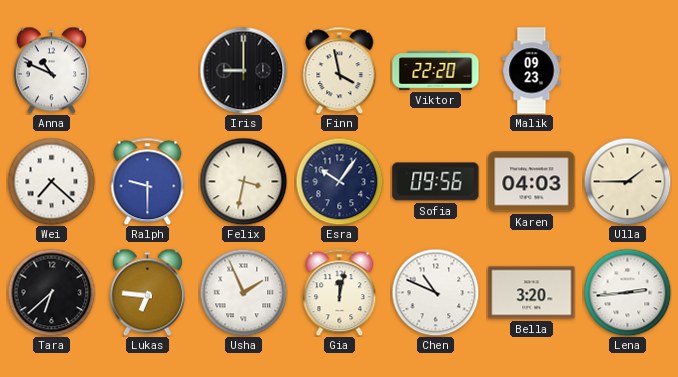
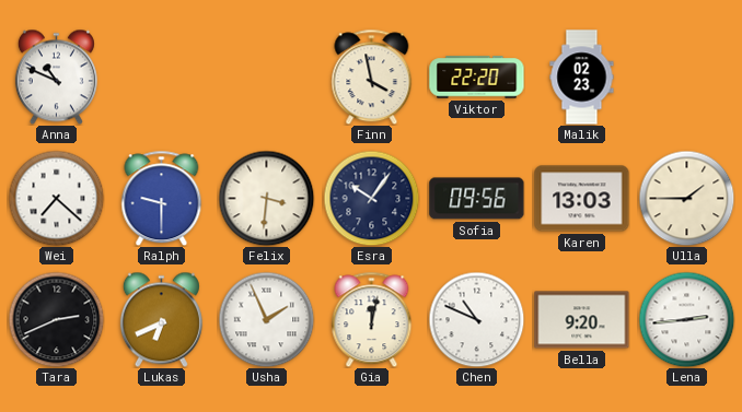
Iris: 9:00 -> none
Malik: 09:23 -> 02:23
Felix: 3:32 -> 3:31
Karen: 04:03 -> 13:03
Tara: 6:38 -> 2:41
Lukas: 6:46 -> 6:41
Bella: 3:20 -> 9:20
